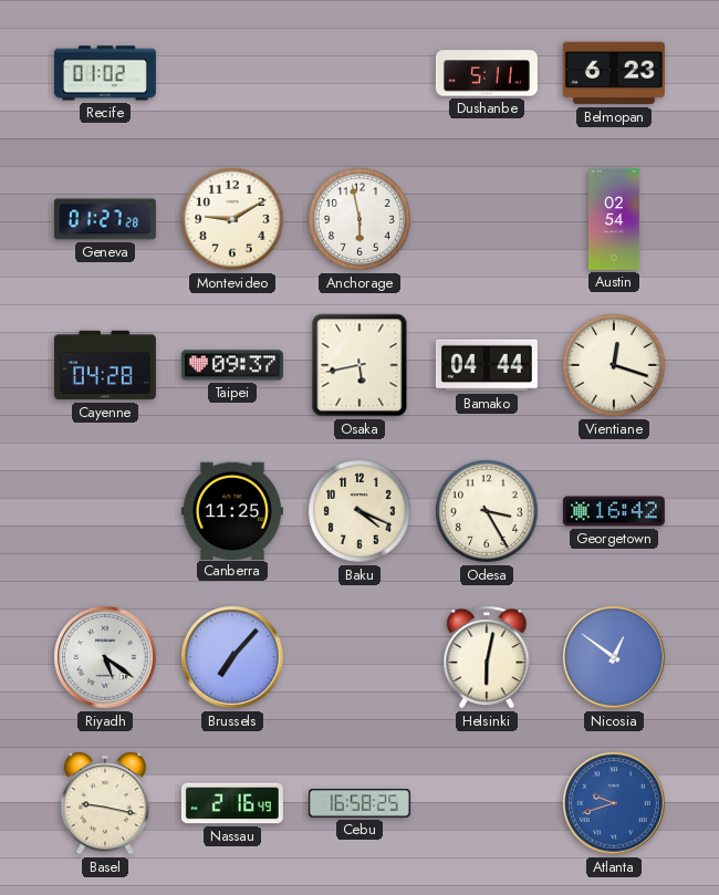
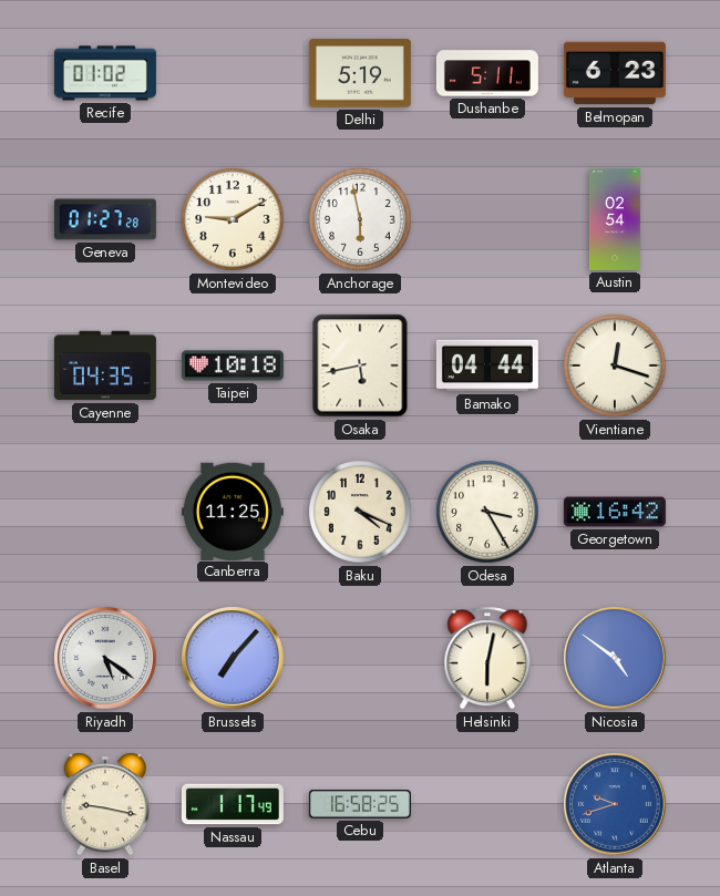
Delhi: none -> 5:19
Cayenne: 04:28 -> 04:35
Taipei: 09:37 -> 10:18
Nicosia: 12:51 -> 4:51
Nassau: 2:16 -> 1:17
